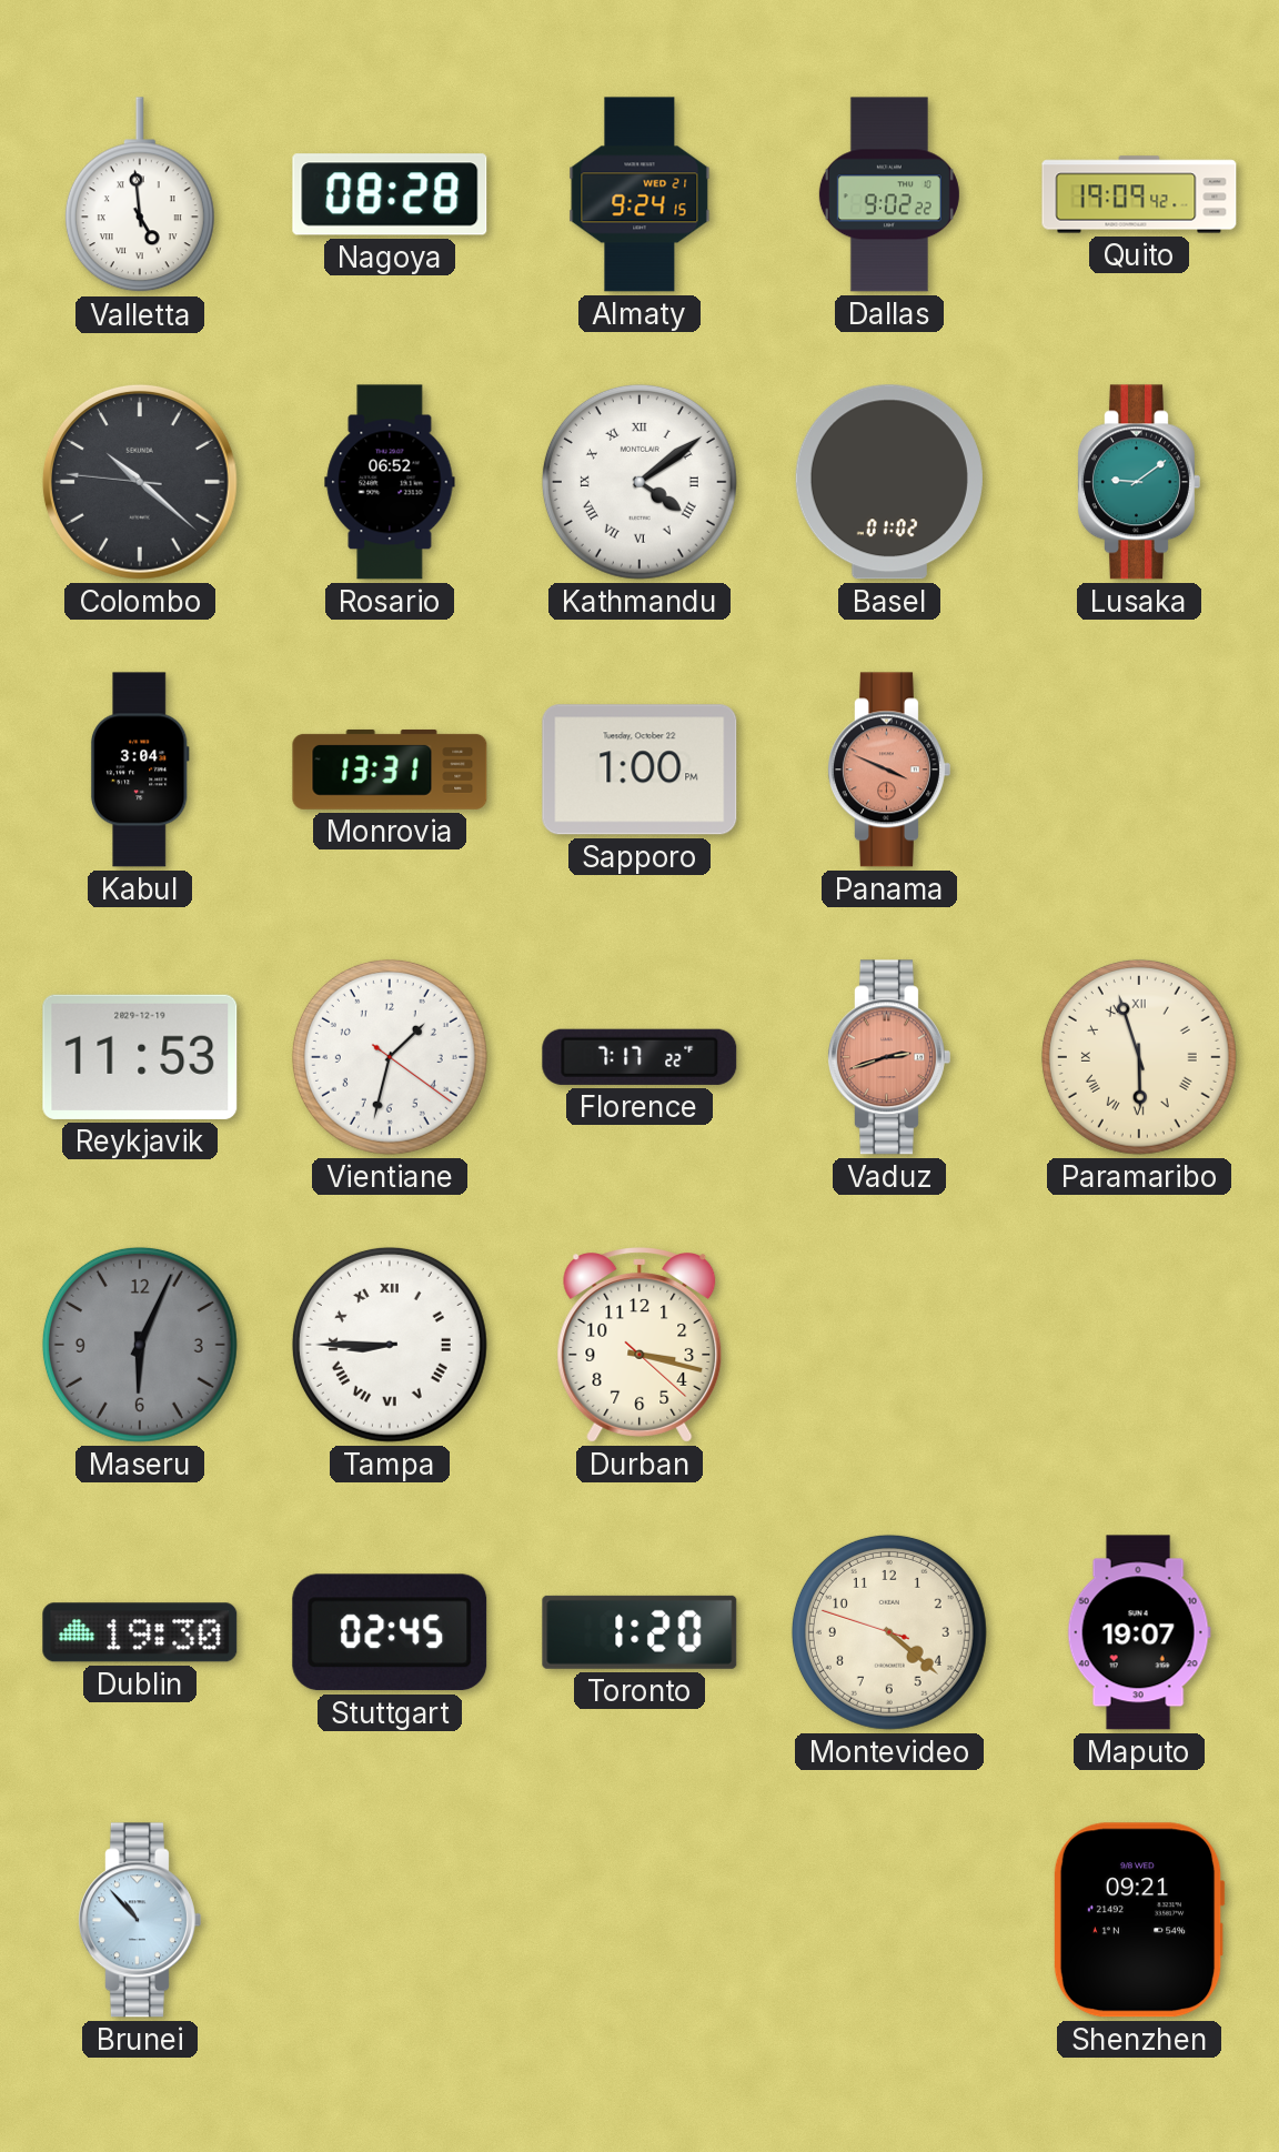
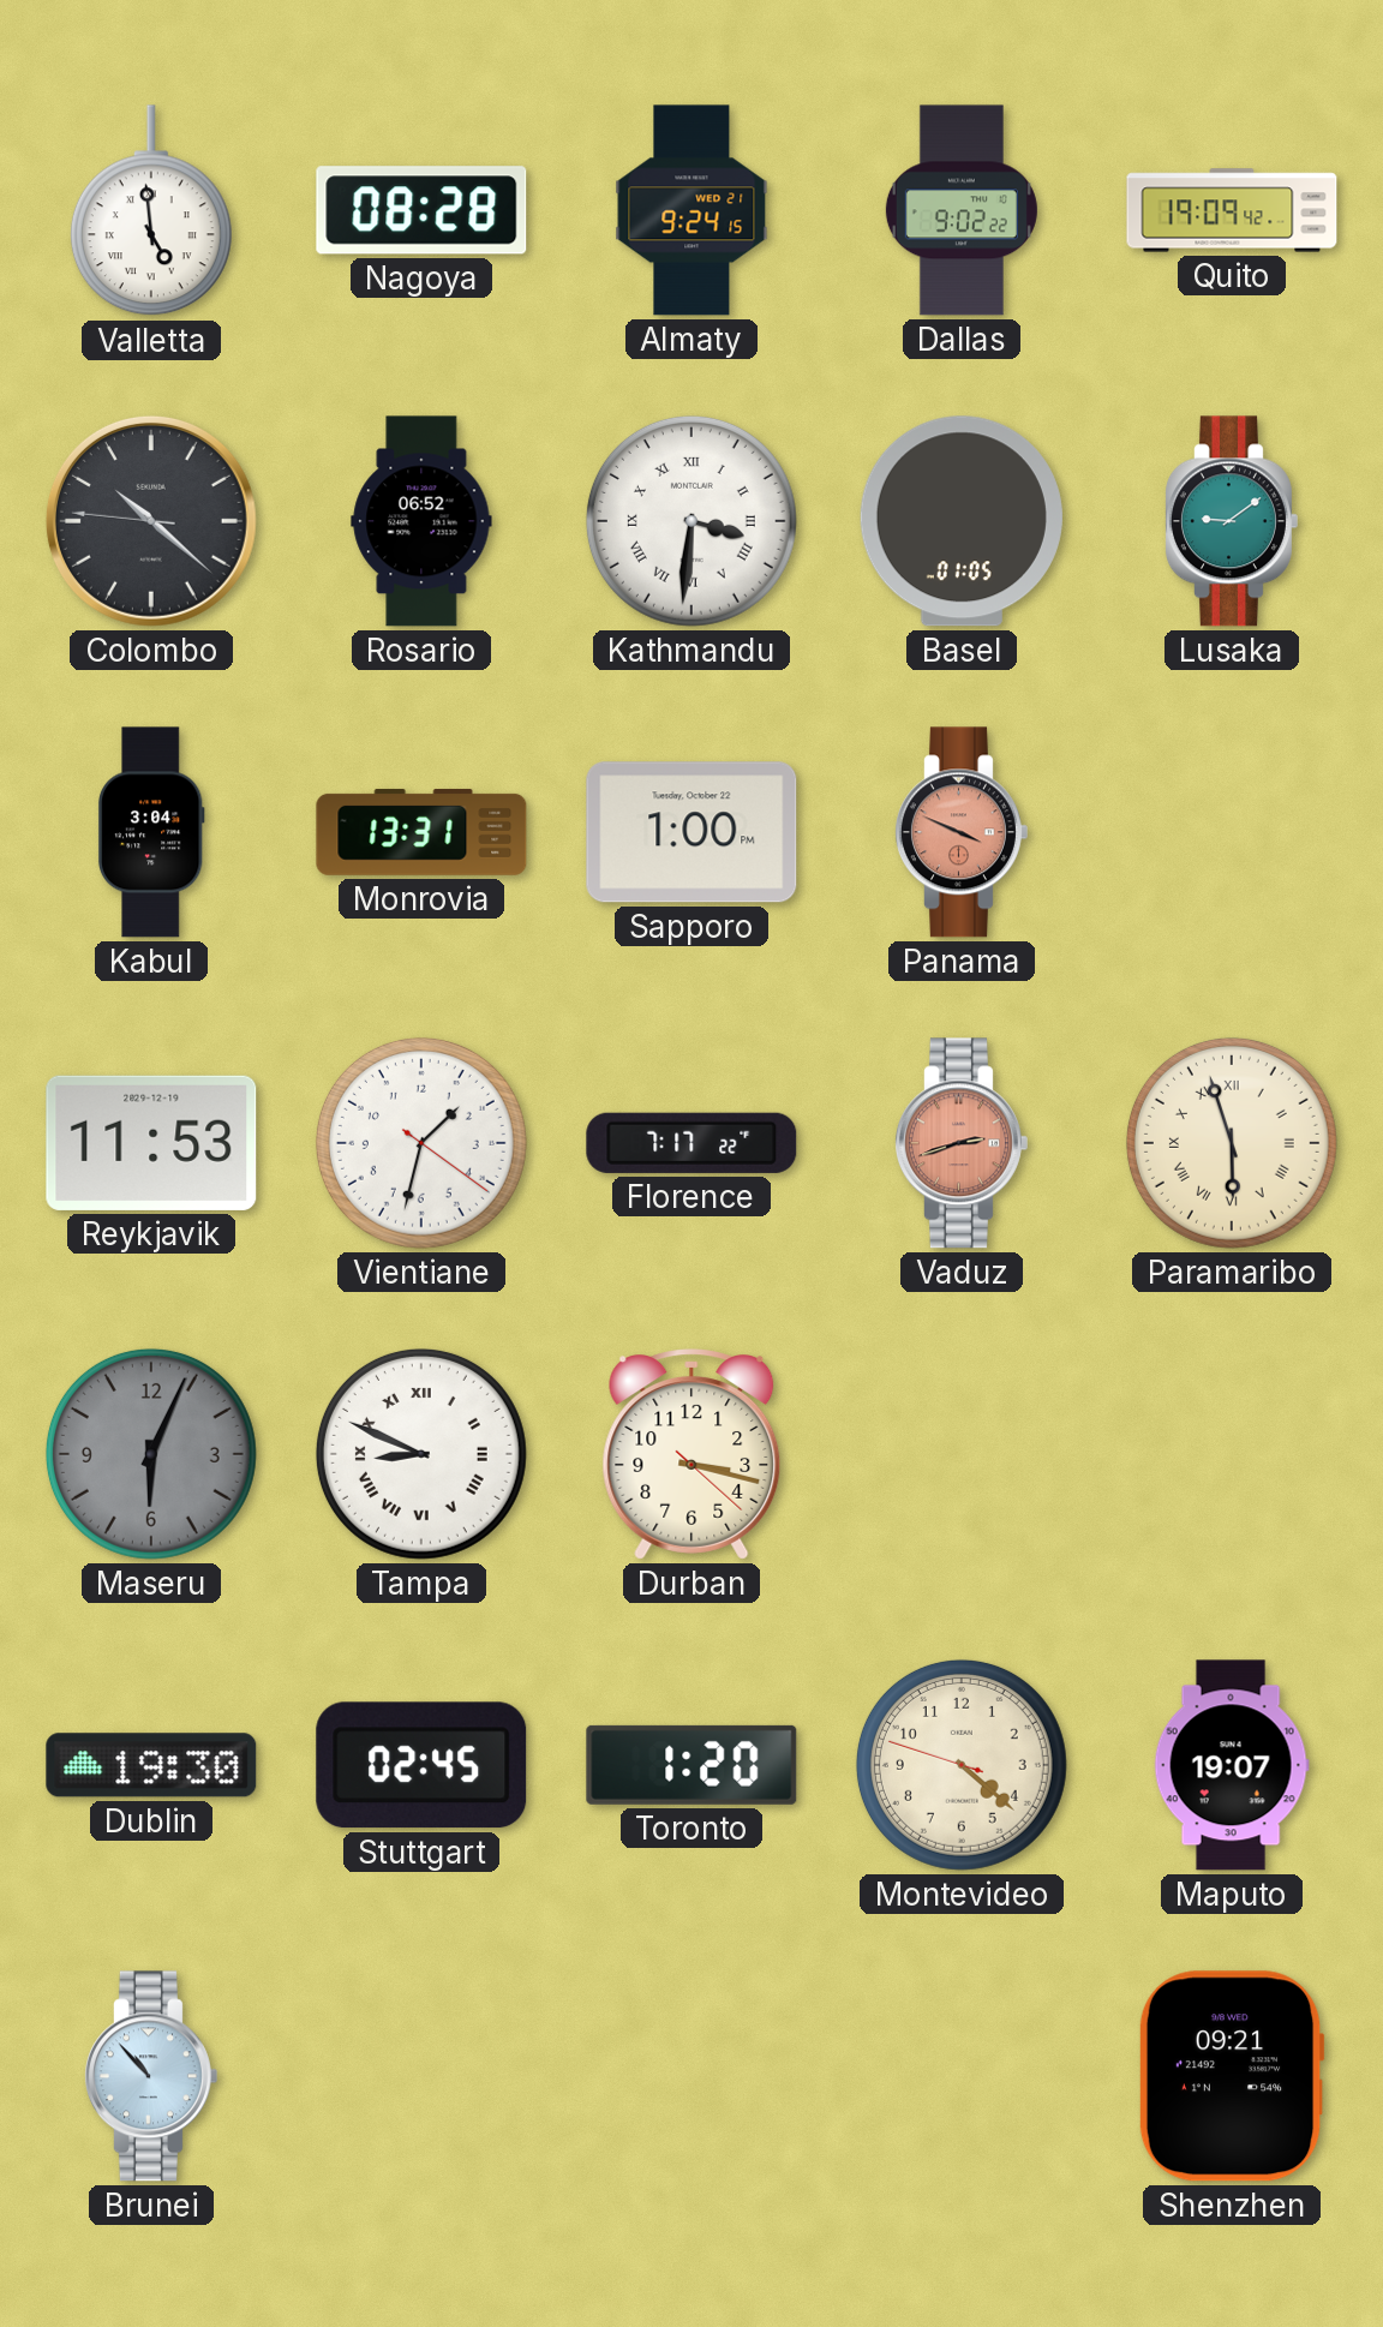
Kathmandu: 4:09 -> 3:31
Basel: 01:02 -> 01:05
Tampa: 8:45 -> 8:49
